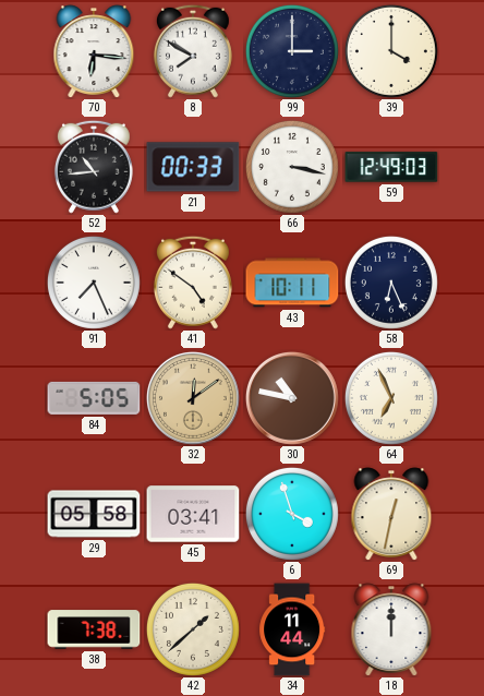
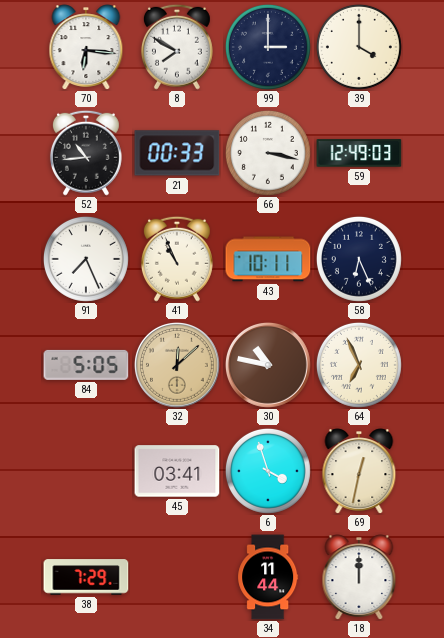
41: 4:51 -> 10:56
32: 12:09 -> 12:08
29: 05:58 -> none
38: 7:38 -> 7:29
42: 1:38 -> none
